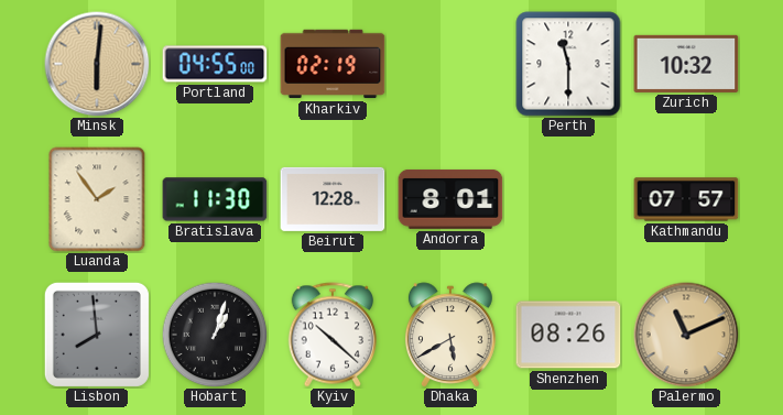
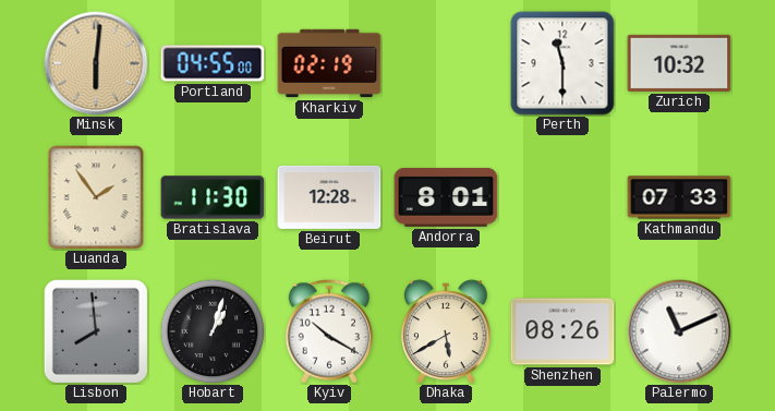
Kathmandu: 07:57 -> 07:33
Kyiv: 10:22 -> 10:20
Palermo dial: champagne -> white
